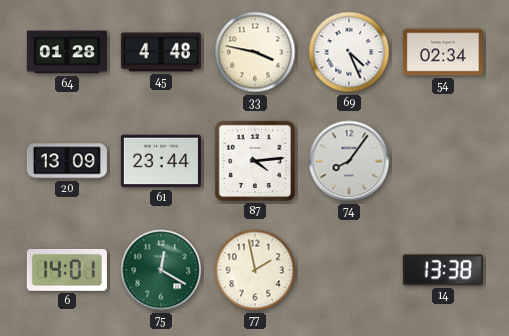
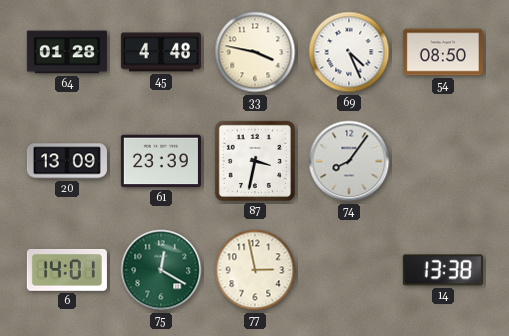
54: 02:34 -> 08:50
61: 23:44 -> 23:39
87: 4:14 -> 3:32
77: 1:58 -> 2:58
